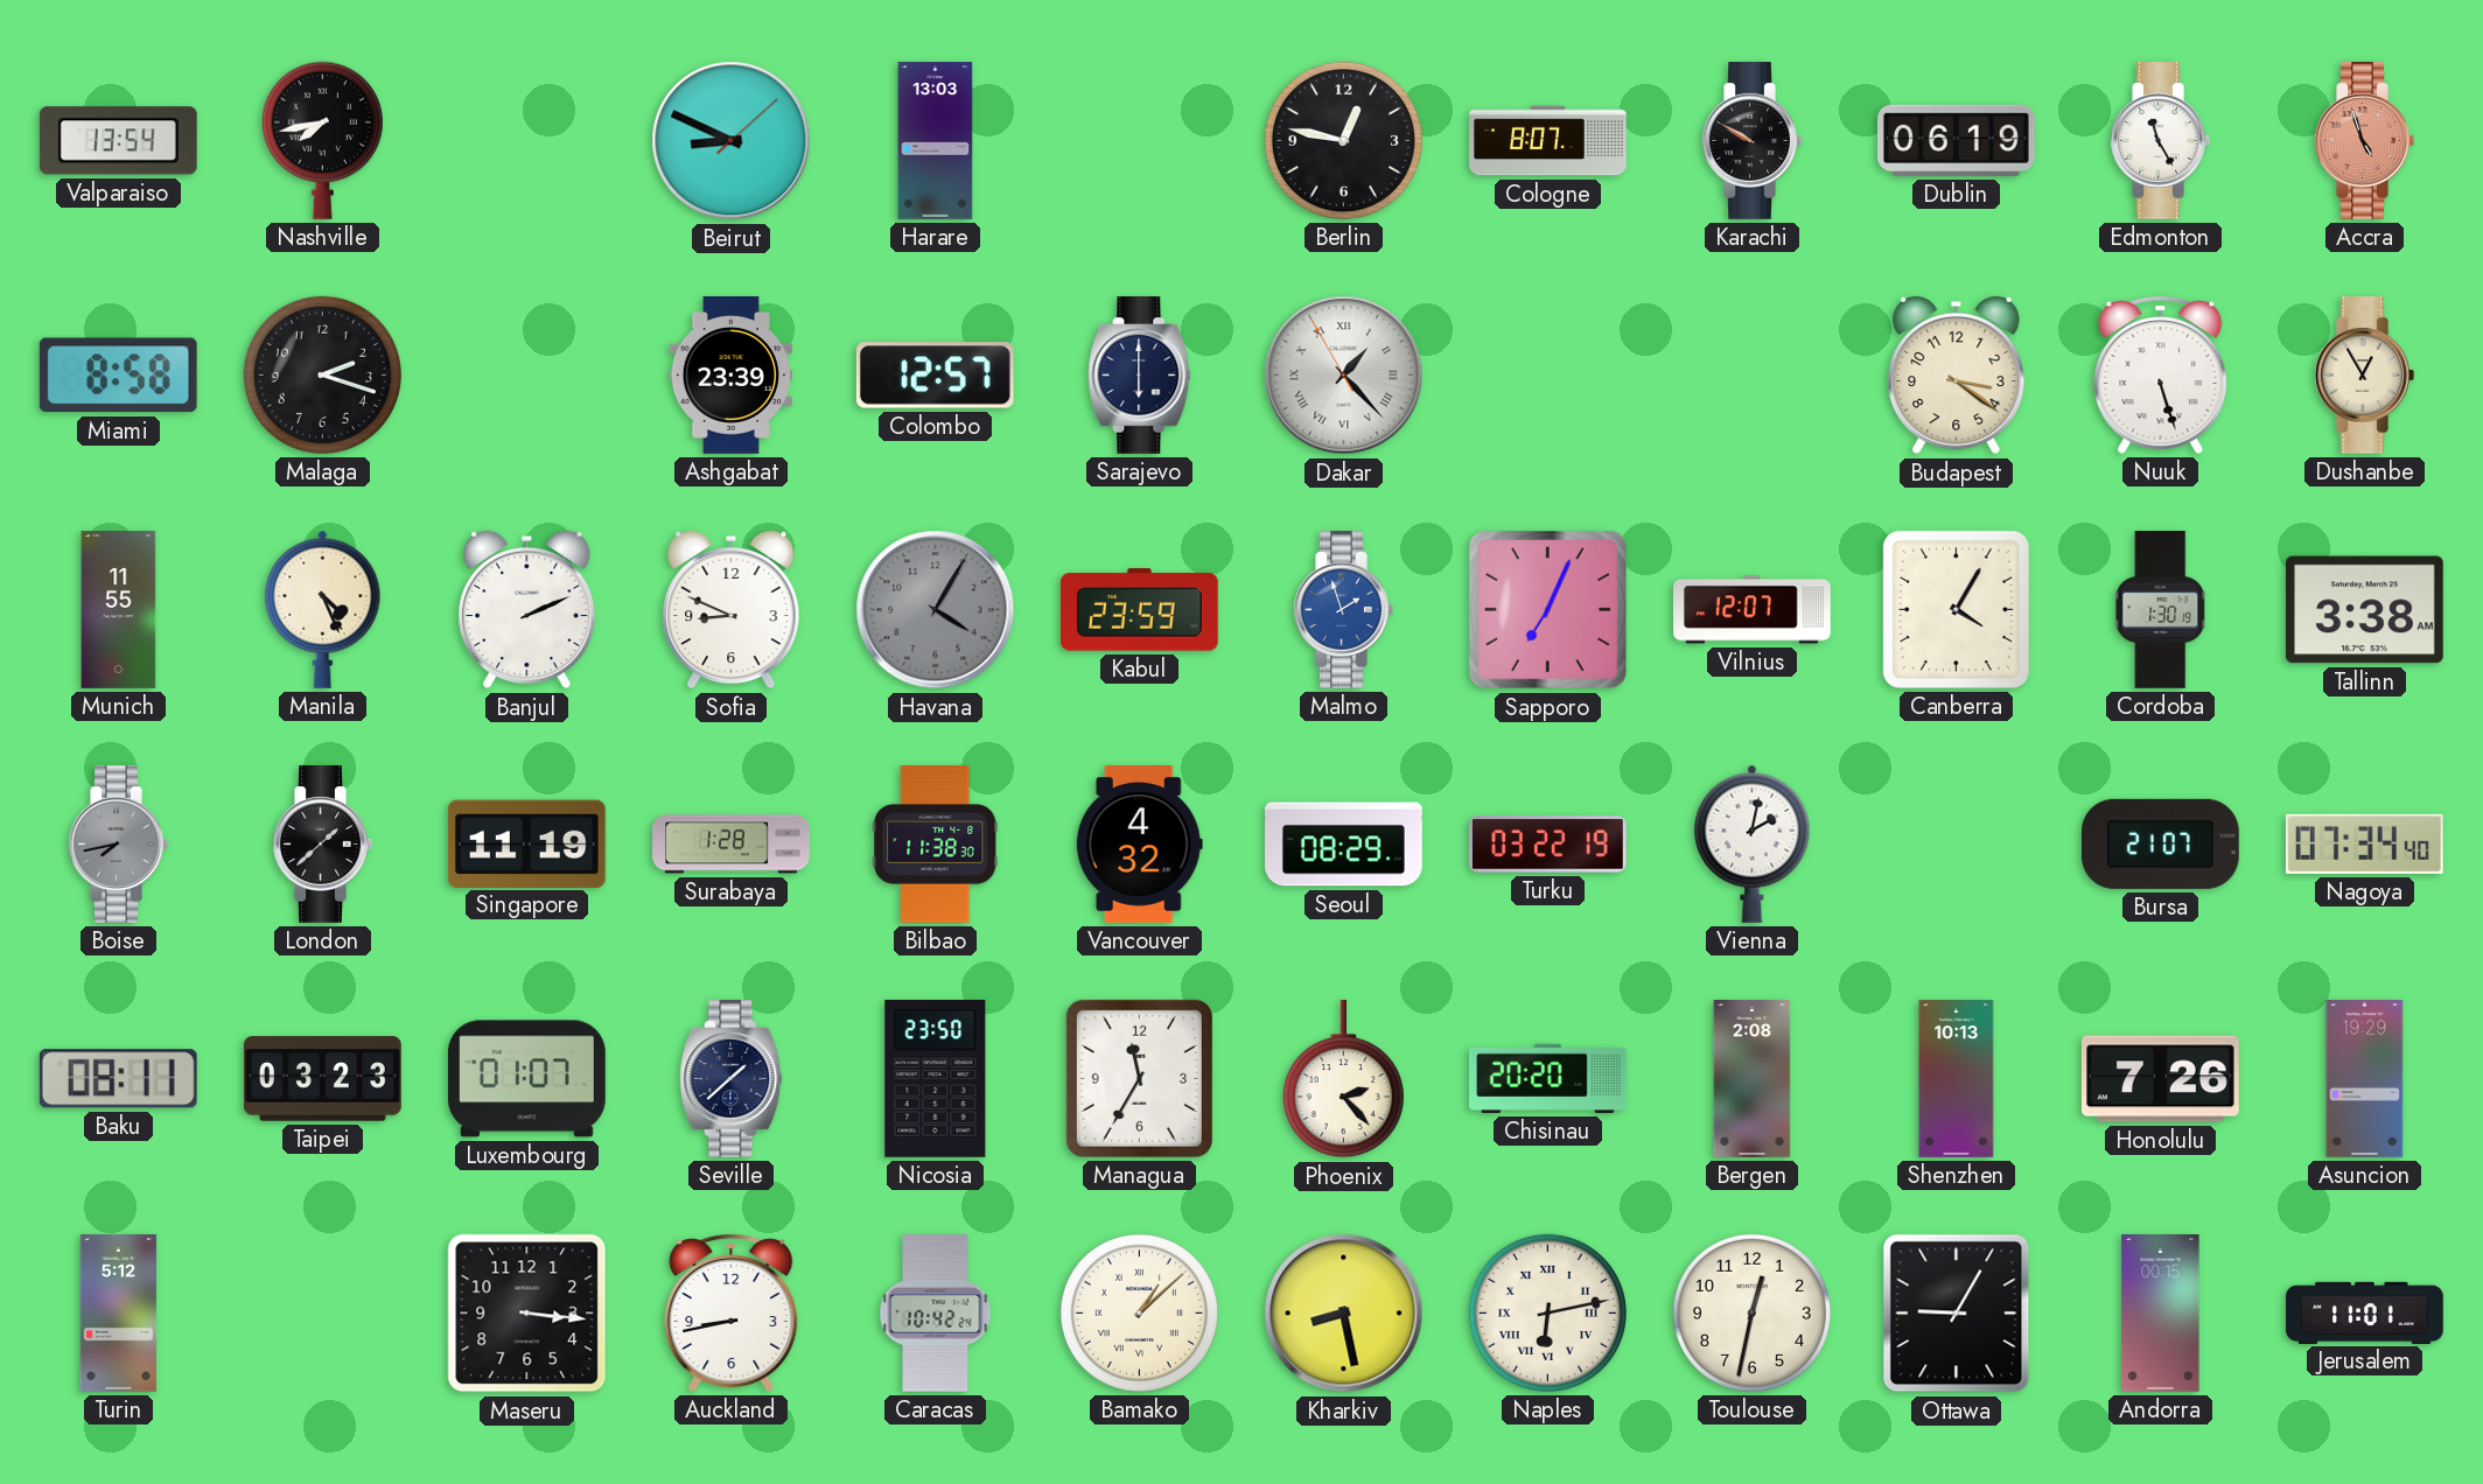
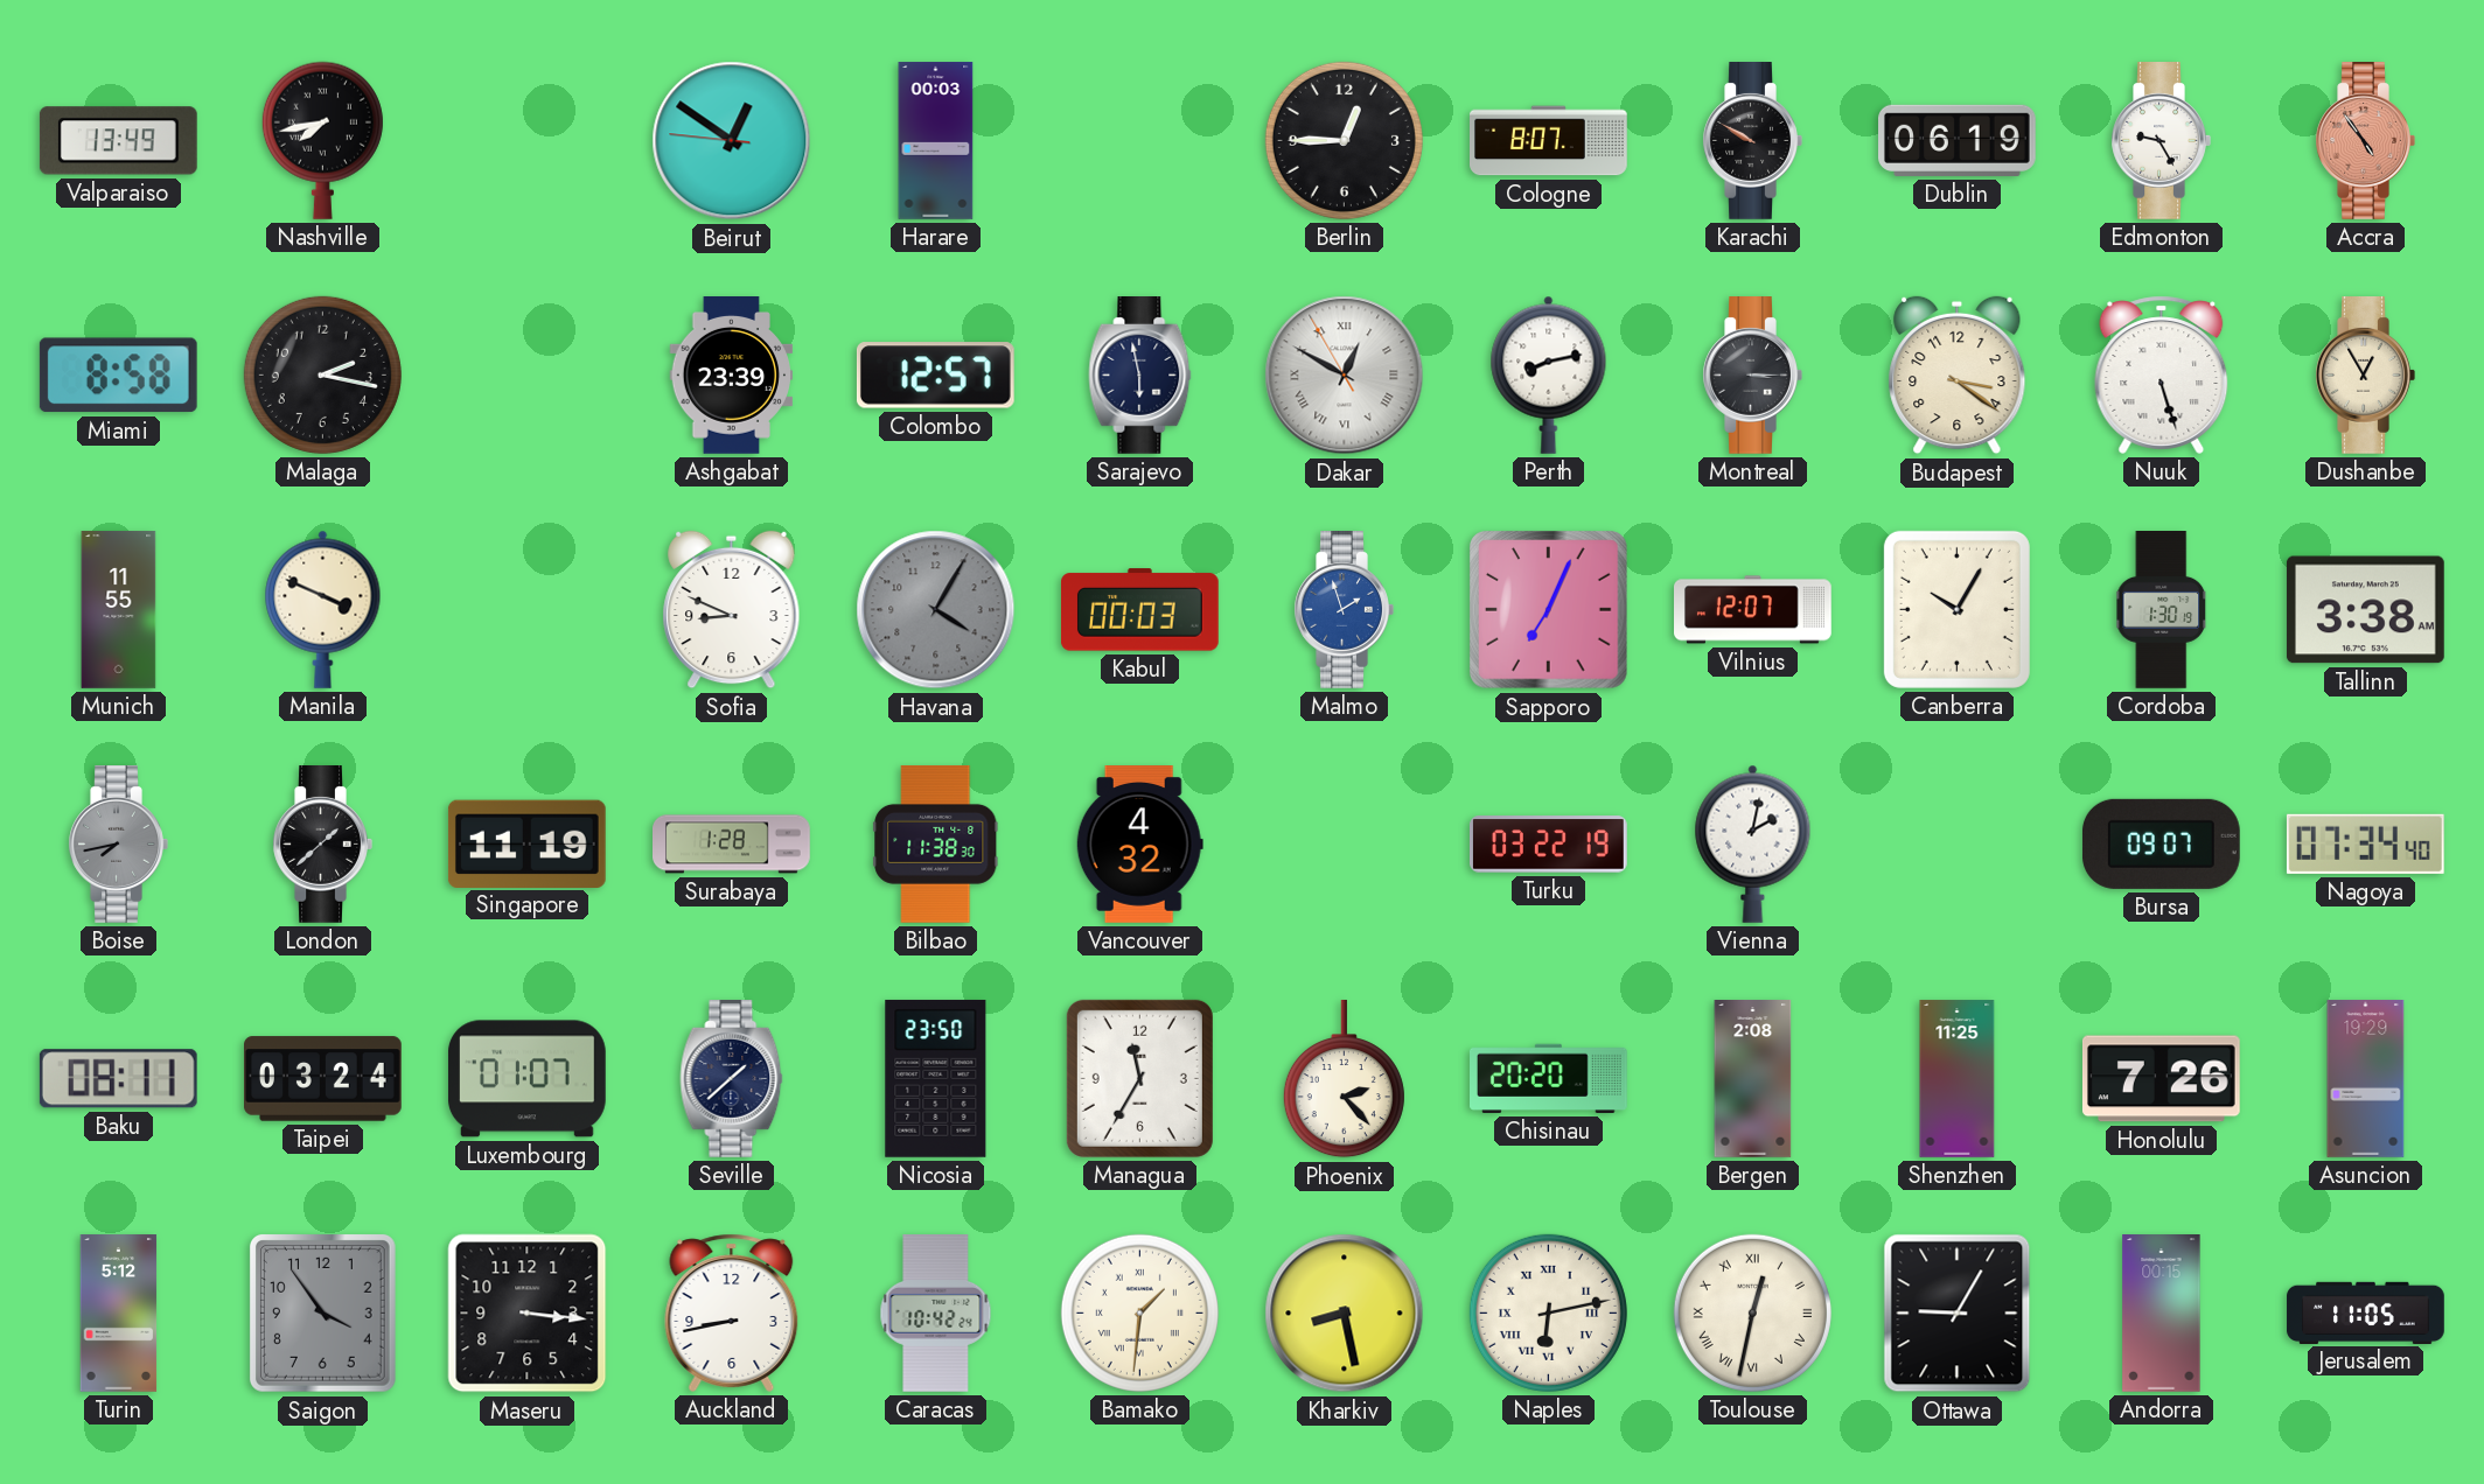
Valparaiso: 13:54 -> 13:49
Beirut: 8:49 -> 12:50
Harare: 13:03 -> 00:03
Berlin: 12:47 -> 12:45
Edmonton: 11:25 -> 9:25
Accra: 4:57 -> 4:54
Malaga: 2:18 -> 2:17
Sarajevo: 6:00 -> 5:58
Dakar: 1:22 -> 12:49
Perth: none -> 8:13
Montreal: none -> 3:15
Manila: 4:26 -> 3:49
Banjul: 2:11 -> none
Kabul: 23:59 -> 00:03
Canberra: 4:05 -> 10:05
Seoul: 08:29 -> none
Bursa: 21:07 -> 09:07
Taipei: 03:23 -> 03:24
Shenzhen: 10:13 -> 11:25
Saigon: none -> 3:54
Bamako: 1:08 -> 1:31
Toulouse numerals: Arabic -> Roman
Jerusalem: 11:01 -> 11:05
